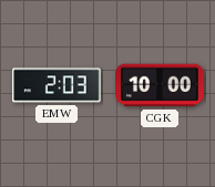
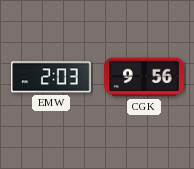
CGK: 10:00 -> 9:56
